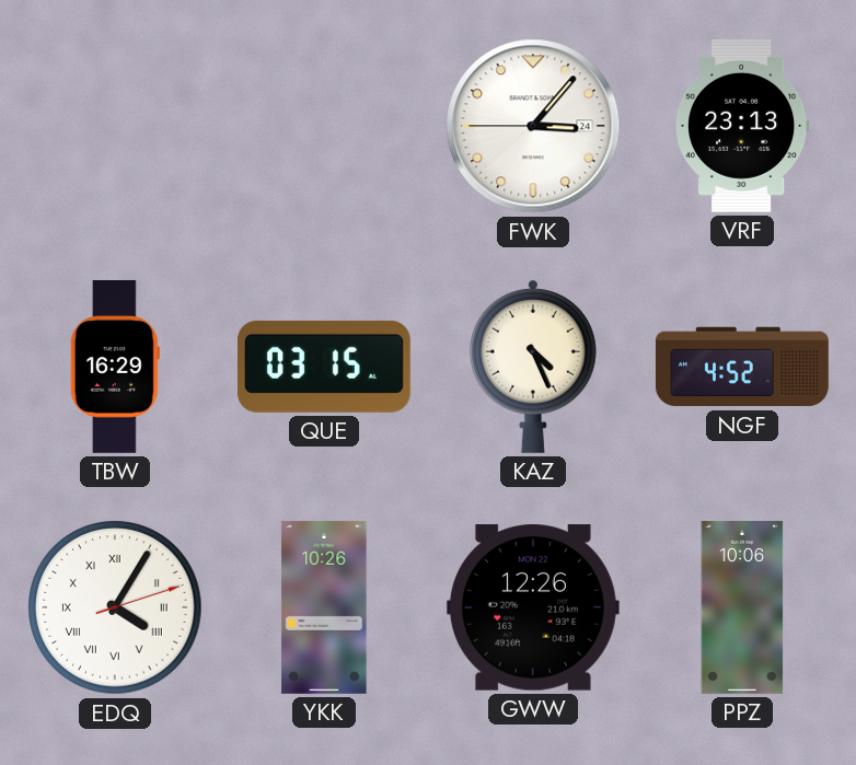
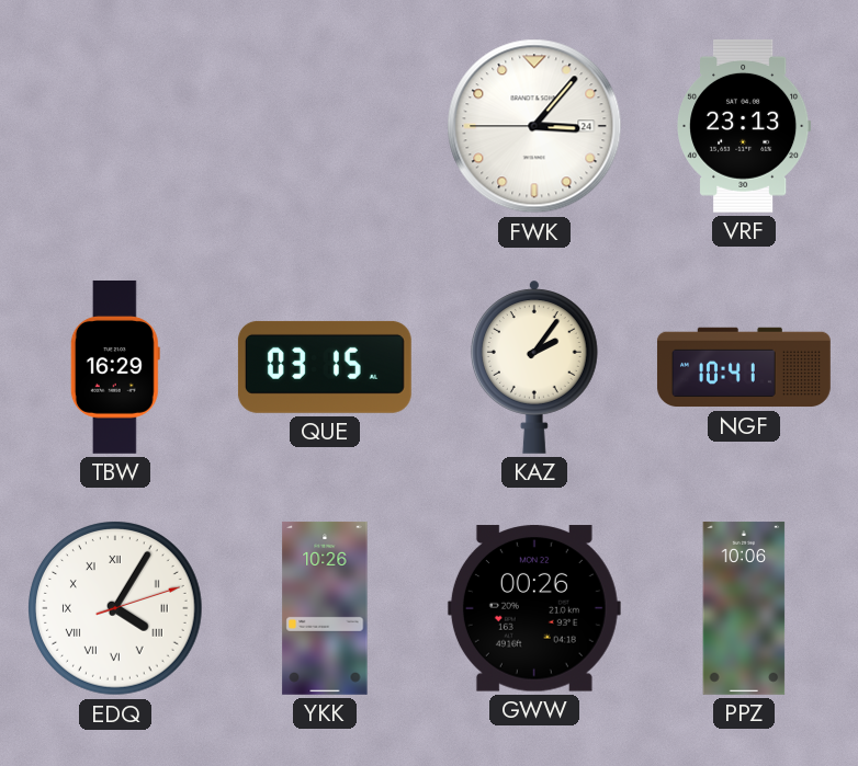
KAZ: 4:26 -> 2:06
NGF: 4:52 -> 10:41
GWW: 12:26 -> 00:26
